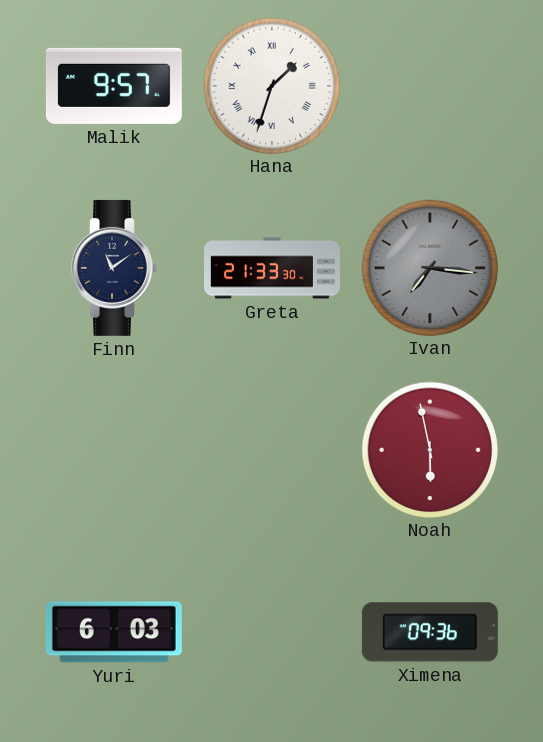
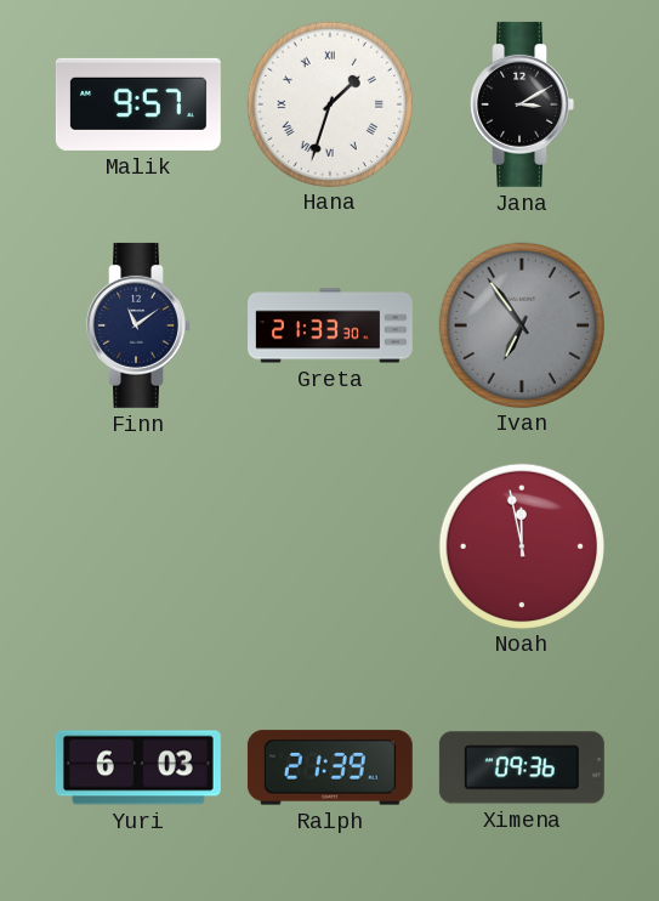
Jana: none -> 3:10
Ivan: 7:16 -> 6:54
Noah: 5:58 -> 11:58
Ralph: none -> 21:39
